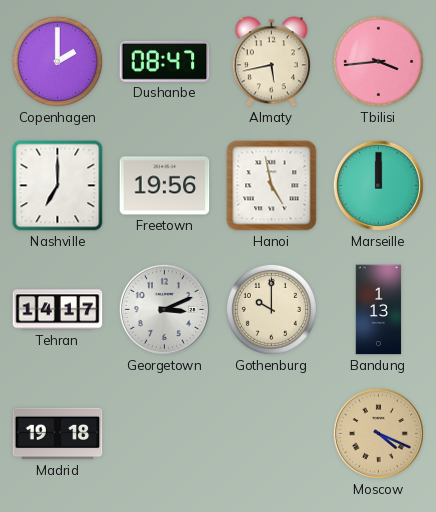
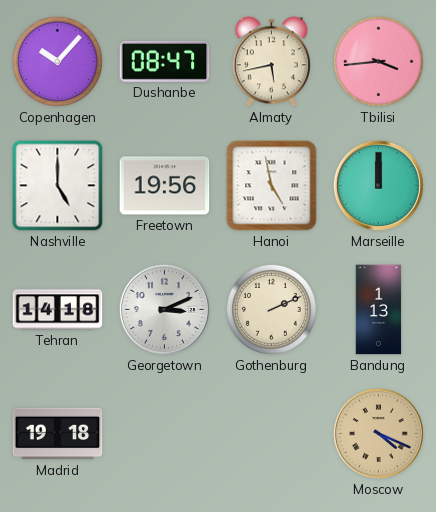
Copenhagen: 2:00 -> 10:07
Nashville: 7:00 -> 5:00
Tehran: 14:17 -> 14:18
Gothenburg: 10:00 -> 2:11
